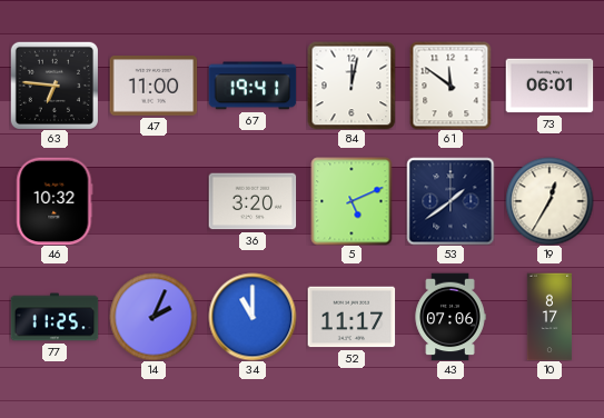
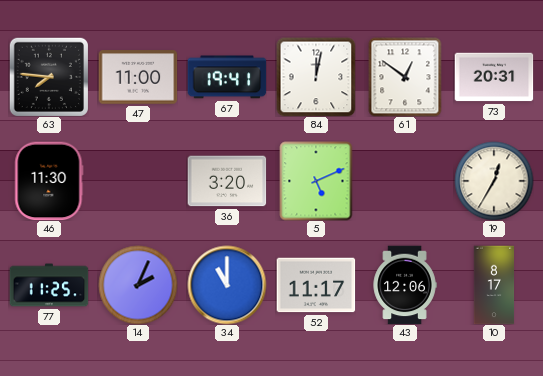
63: 6:46 -> 7:46
61: 11:51 -> 12:51
73: 06:01 -> 20:31
46: 10:32 -> 11:30
53: 1:39 -> none
43: 07:06 -> 12:06
